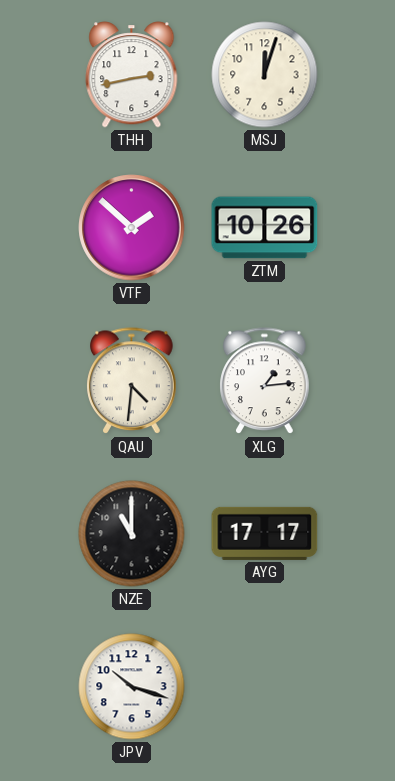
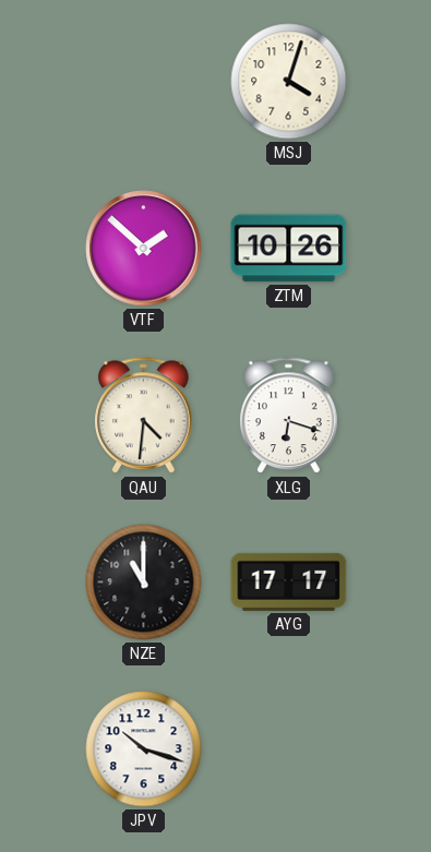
THH: 2:43 -> none
MSJ: 12:03 -> 4:03
XLG: 1:14 -> 6:18
